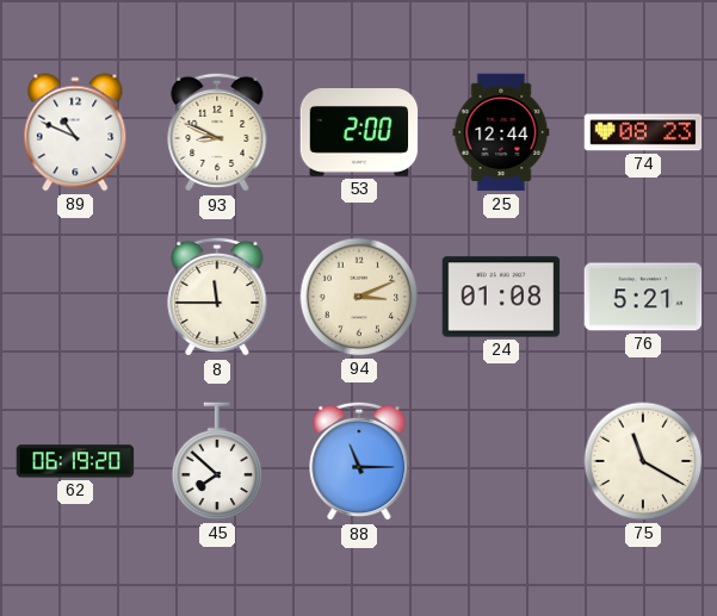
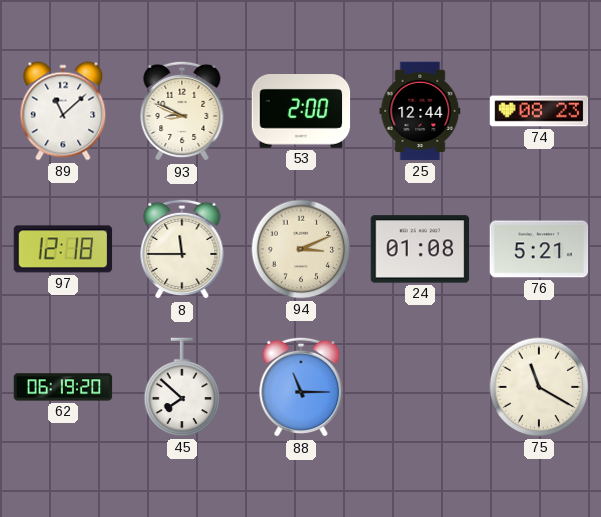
89: 10:49 -> 11:08
97: none -> 12:18
